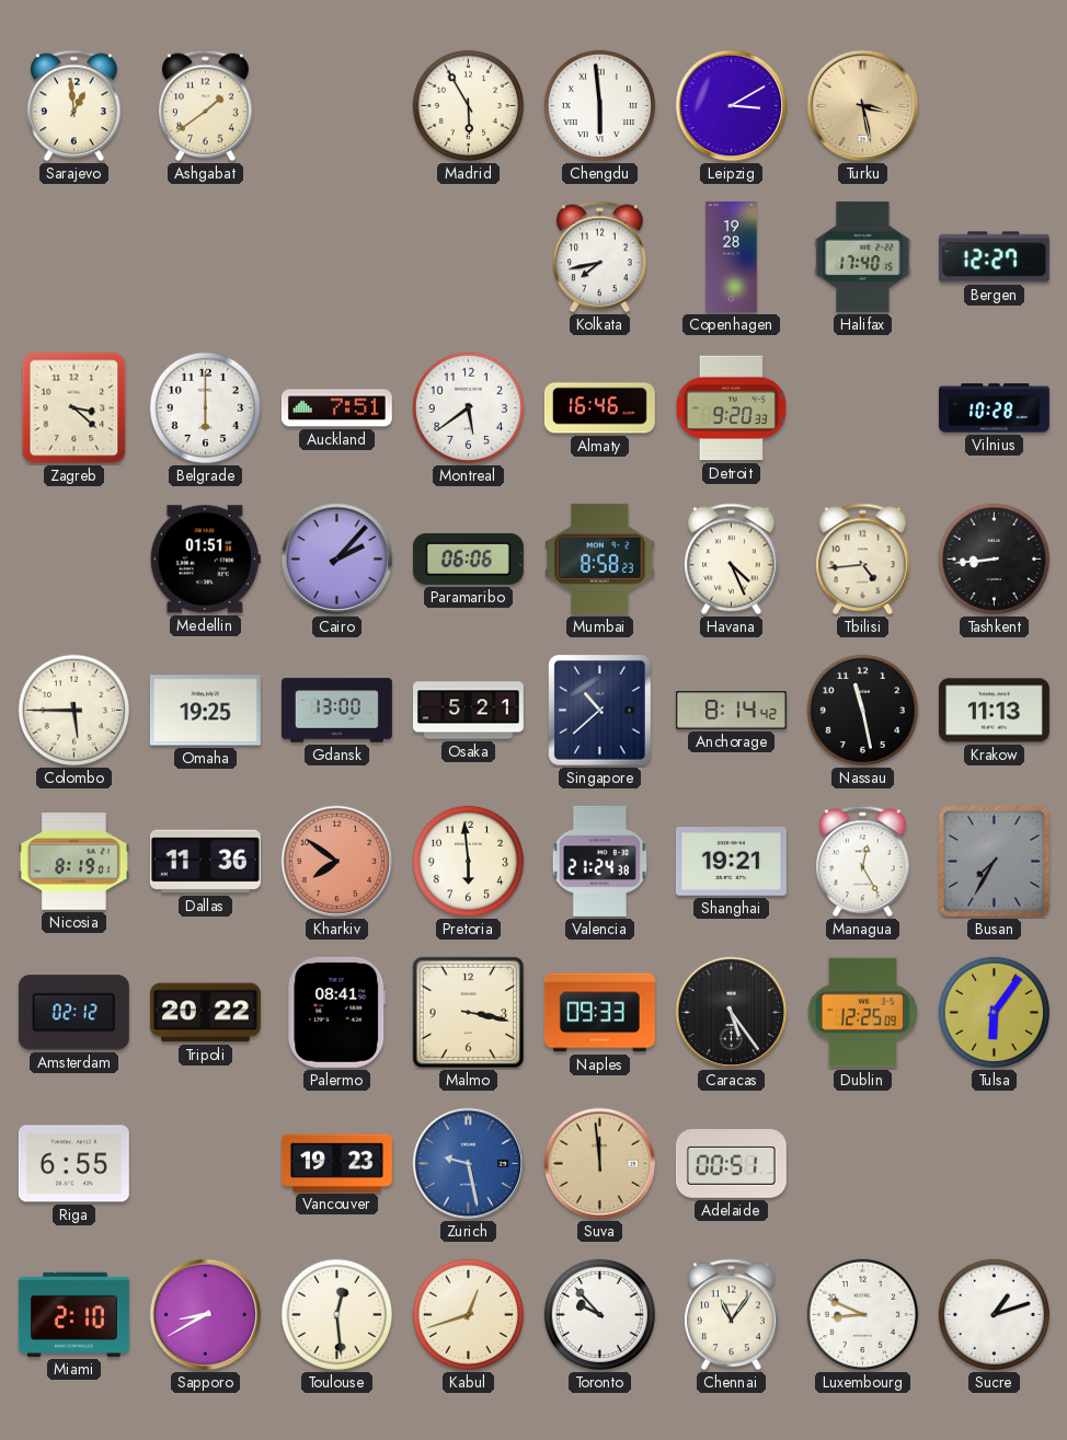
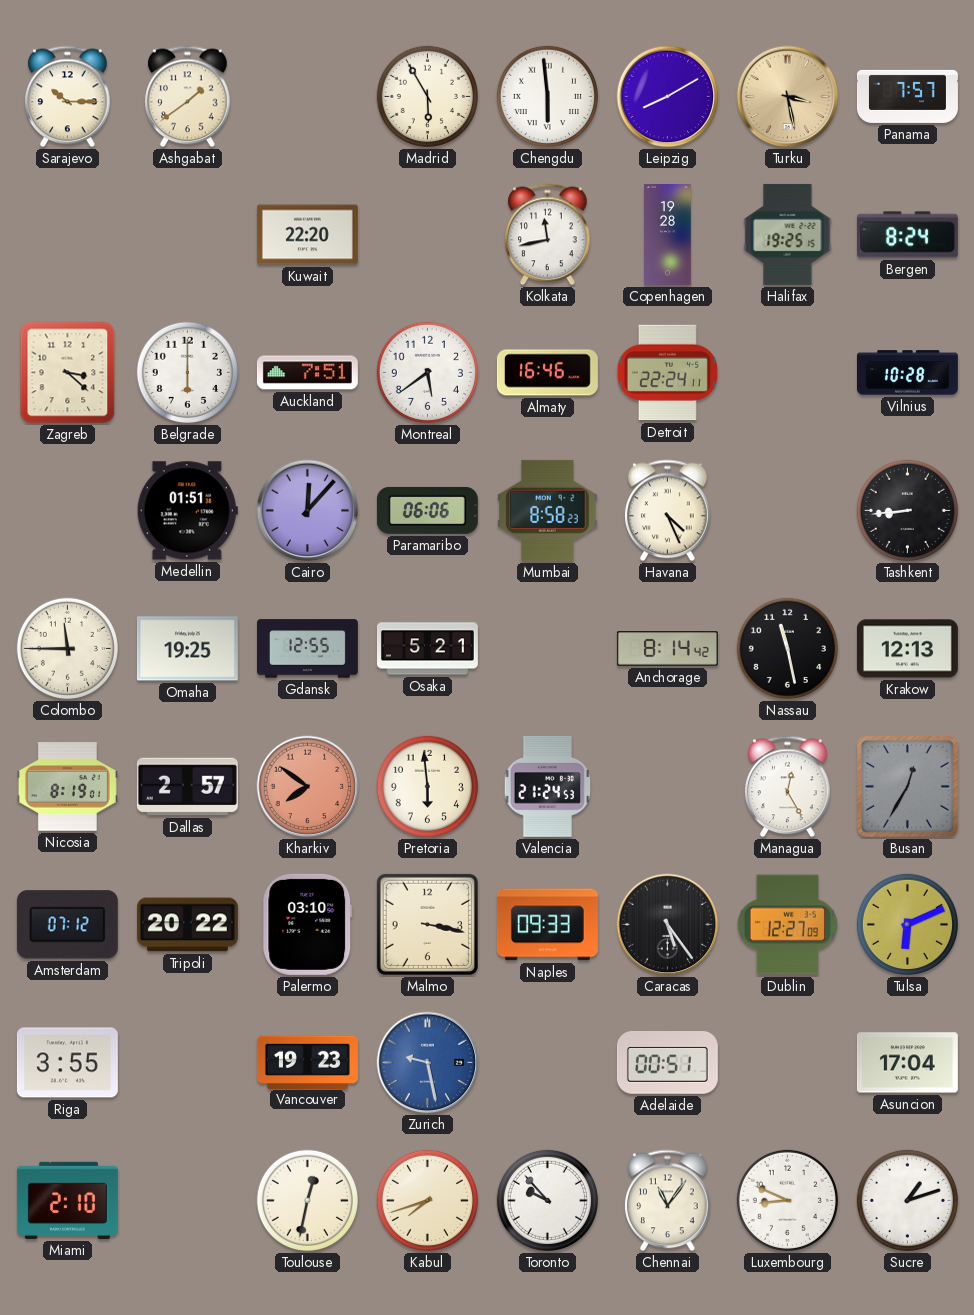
Sarajevo: 12:59 -> 10:15
Leipzig: 3:10 -> 8:10
Panama: none -> 7:57
Kuwait: none -> 22:20
Kolkata: 7:43 -> 11:43
Halifax: 17:40 -> 19:25
Bergen: 12:27 -> 8:24
Detroit: 9:20 -> 22:24
Cairo: 2:07 -> 12:07
Tbilisi: 4:44 -> none
Colombo: 5:45 -> 11:45
Gdansk: 13:00 -> 12:55
Singapore: 10:38 -> none
Krakow: 11:13 -> 12:13
Dallas: 11:36 -> 2:57
Valencia: 21:24:38 -> 21:24:53
Shanghai: 19:21 -> none
Busan: 7:35 -> 12:35
Amsterdam: 02:12 -> 07:12
Palermo: 08:41 -> 03:10
Dublin: 12:25 -> 12:27
Tulsa: 6:06 -> 6:11
Riga: 6:55 -> 3:55
Suva: 11:59 -> none
Asuncion: none -> 17:04
Sapporo: 8:40 -> none
Toulouse: 12:29 -> 12:32
Kabul: 12:42 -> 7:42
